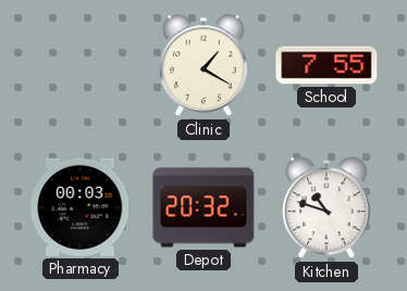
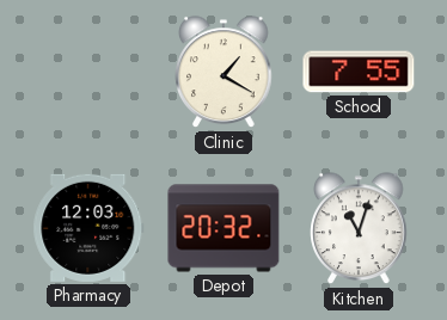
Pharmacy: 00:03 -> 12:03
Kitchen: 10:48 -> 11:03
